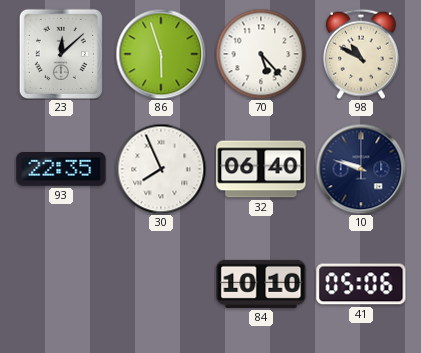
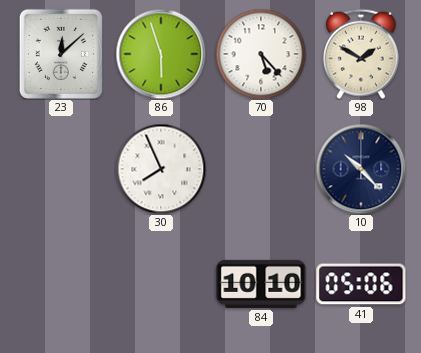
98: 10:50 -> 1:50
93: 22:35 -> none
32: 06:40 -> none
10: 9:48 -> 10:23
